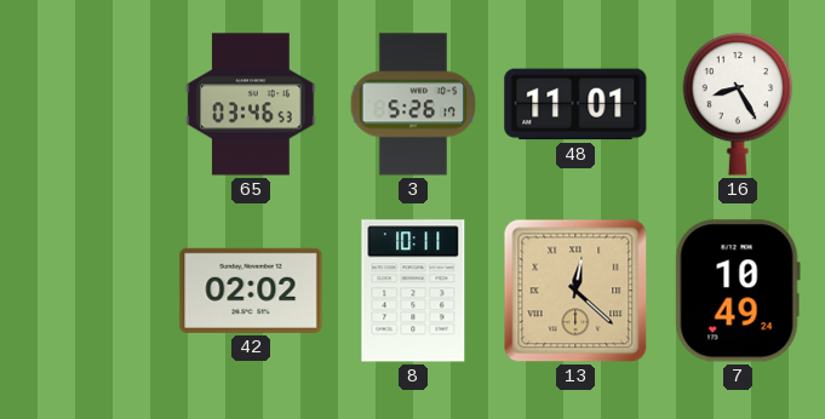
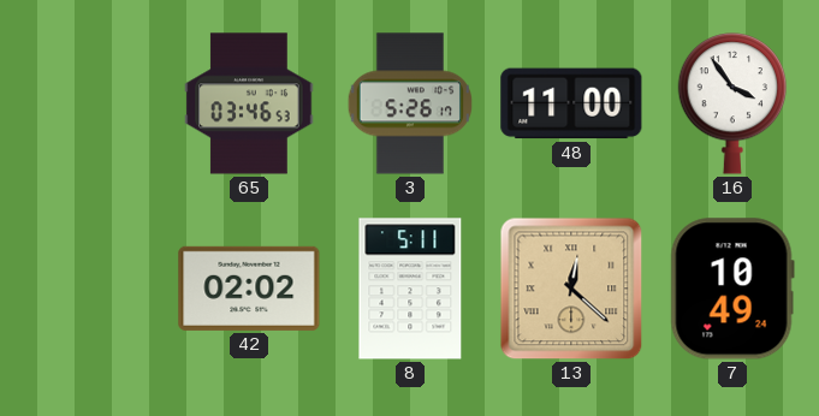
48: 11:01 -> 11:00
16: 8:25 -> 3:54
8: 10:11 -> 5:11
